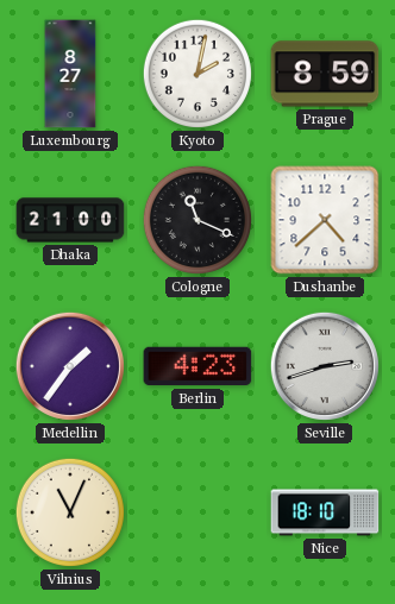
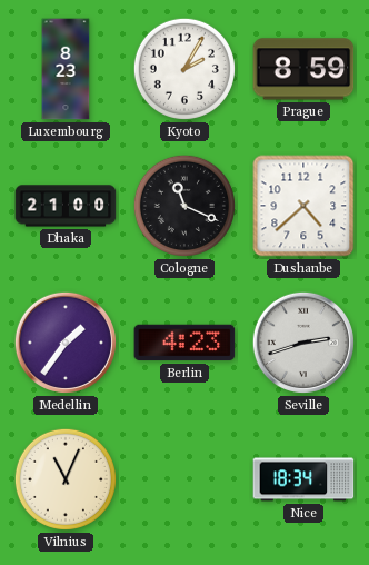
Luxembourg: 8:27 -> 8:23
Kyoto: 2:02 -> 2:05
Nice: 18:10 -> 18:34
